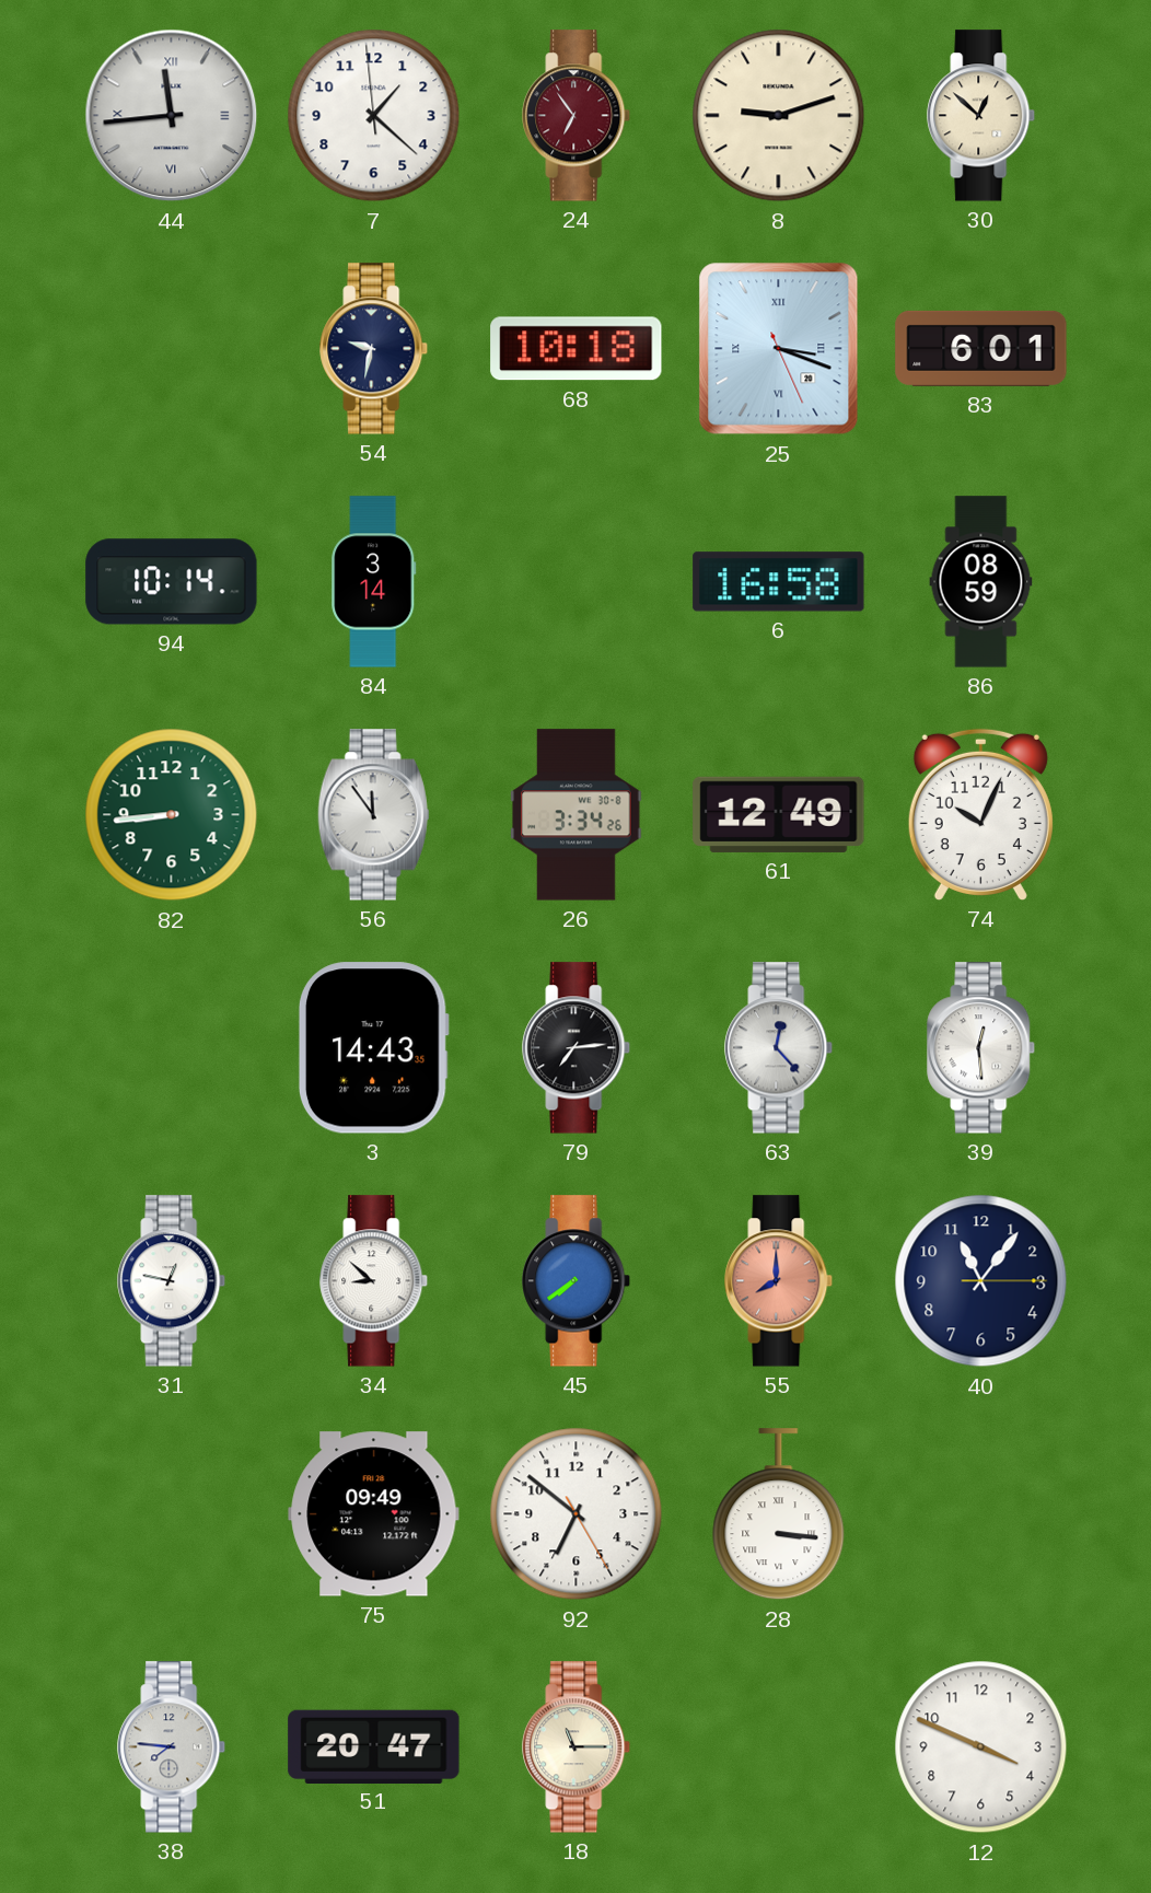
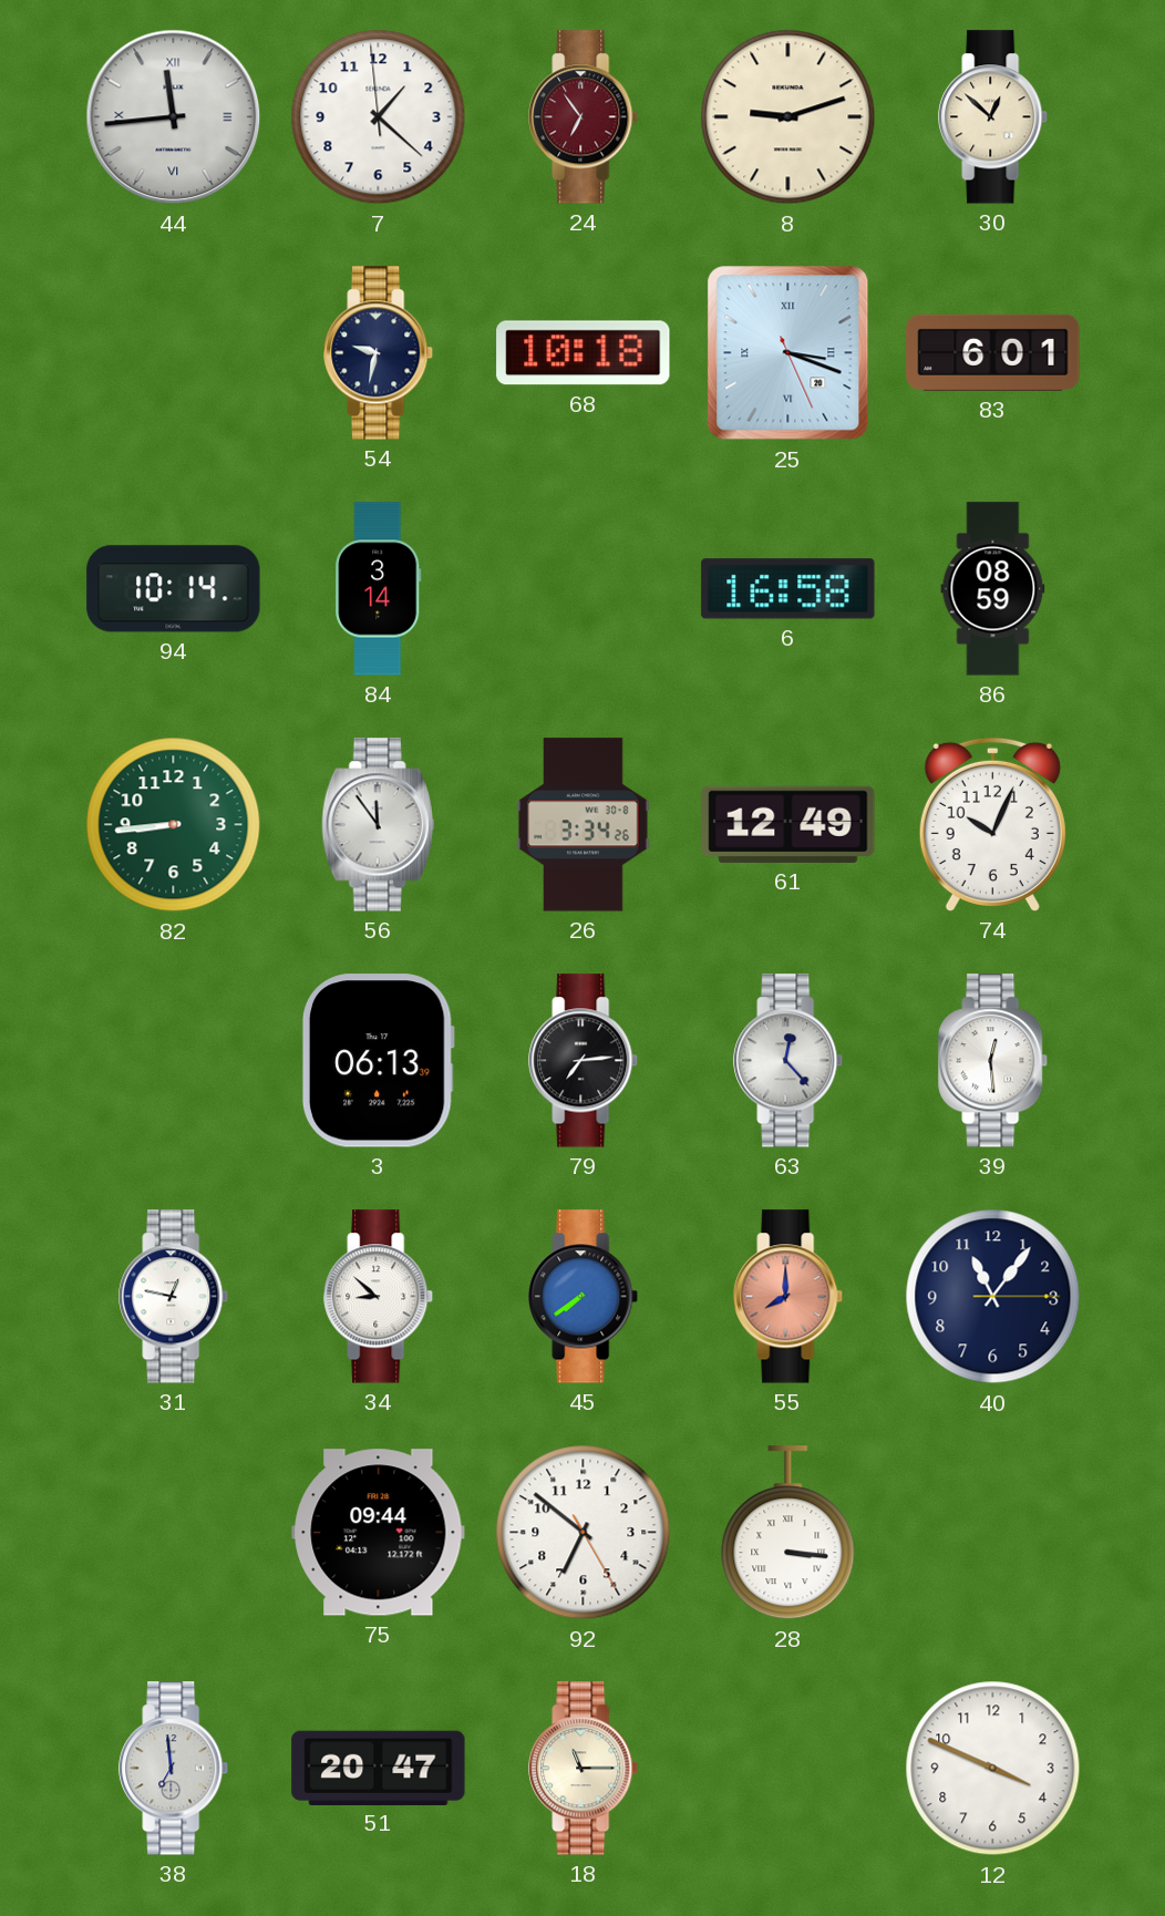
3: 14:43 -> 06:13
75: 09:49 -> 09:44
38: 7:46 -> 6:59
